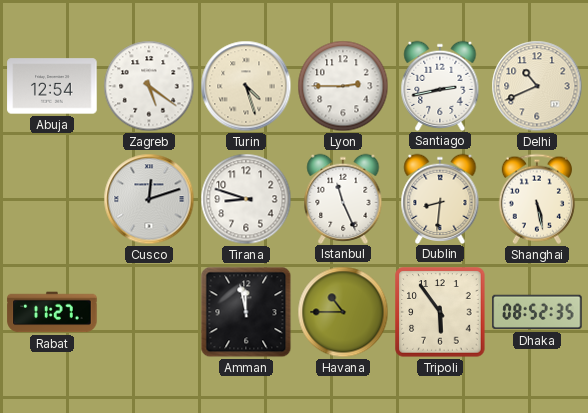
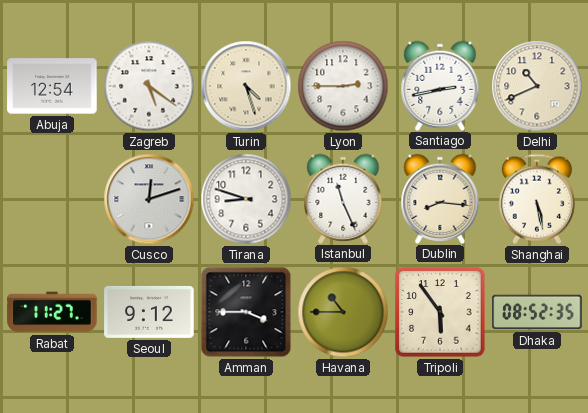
Dublin: 8:31 -> 8:16
Seoul: none -> 9:12
Amman: 11:58 -> 3:45
